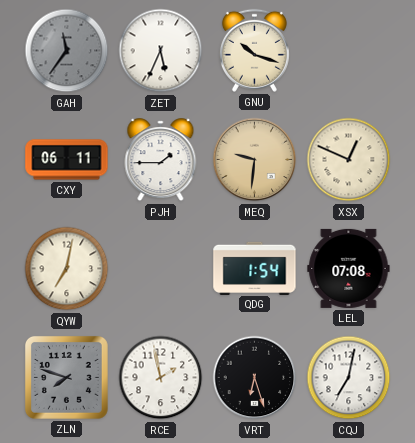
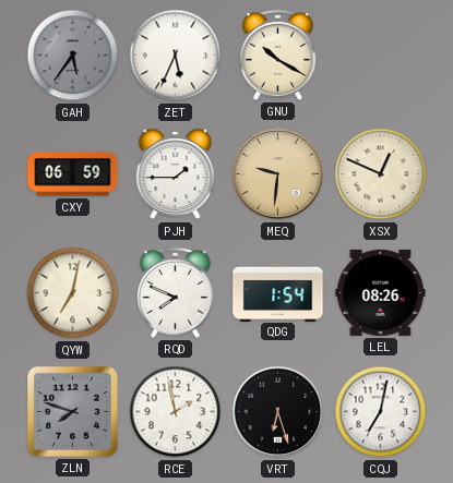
GAH: 11:36 -> 5:36
GNU: 10:18 -> 10:20
CXY: 06:11 -> 06:59
RQD: none -> 7:49
LEL: 07:08 -> 08:26
